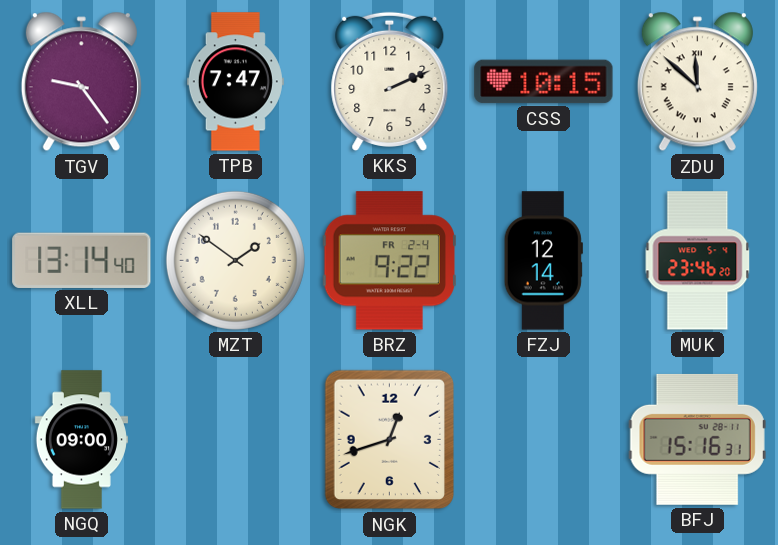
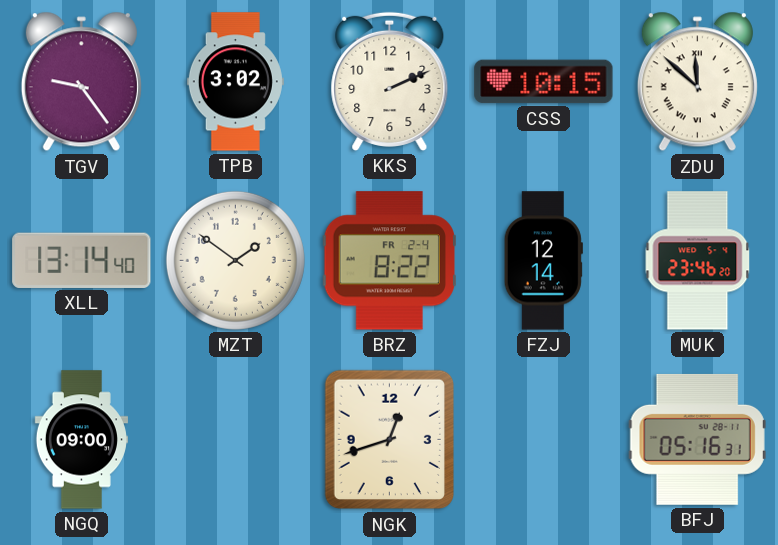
TPB: 7:47 -> 3:02
BRZ: 9:22 -> 8:22
BFJ: 15:16 -> 05:16
